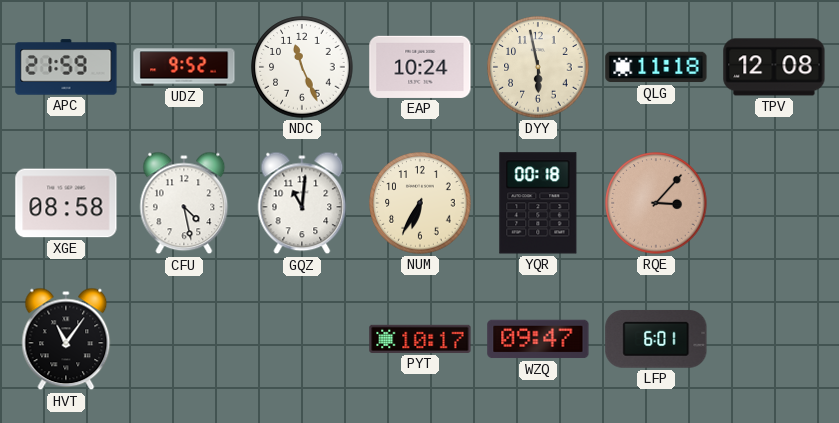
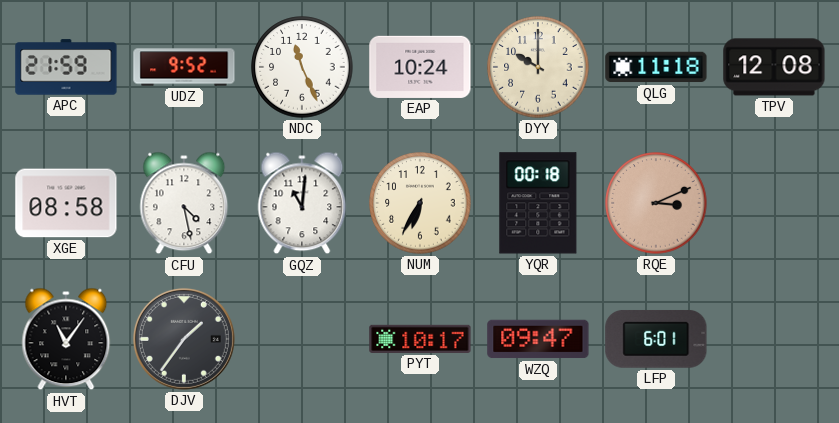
DYY: 5:58 -> 10:00
RQE: 3:07 -> 3:11
DJV: none -> 1:36
